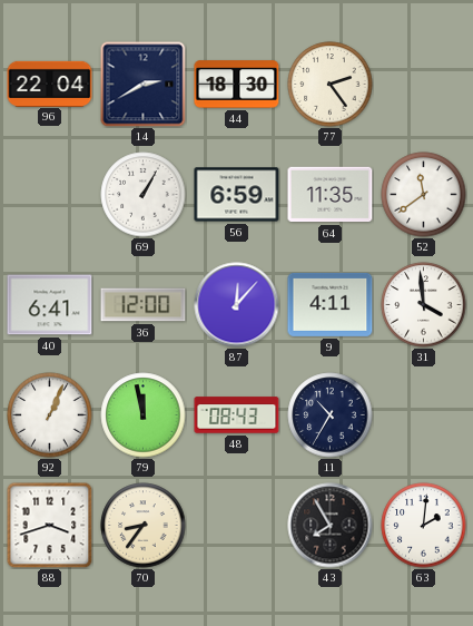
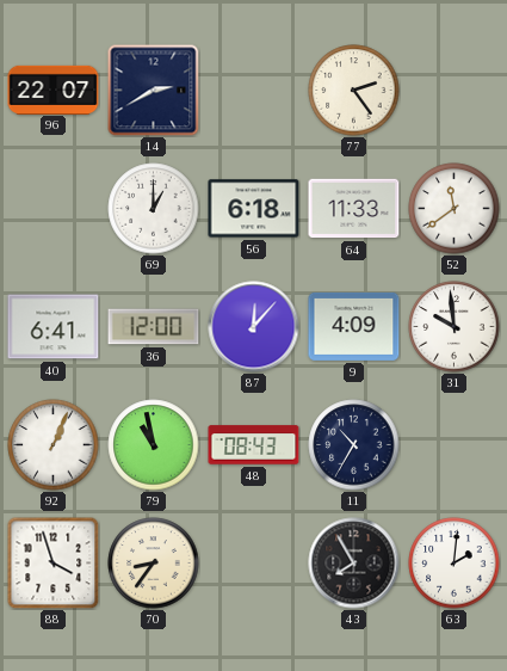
96: 22:04 -> 22:07
44: 18:30 -> none
69: 1:05 -> 1:00
56: 6:59 -> 6:18
64: 11:35 -> 11:33
9: 4:11 -> 4:09
31: 3:59 -> 9:59
79: 11:58 -> 10:58
88: 3:42 -> 3:57
